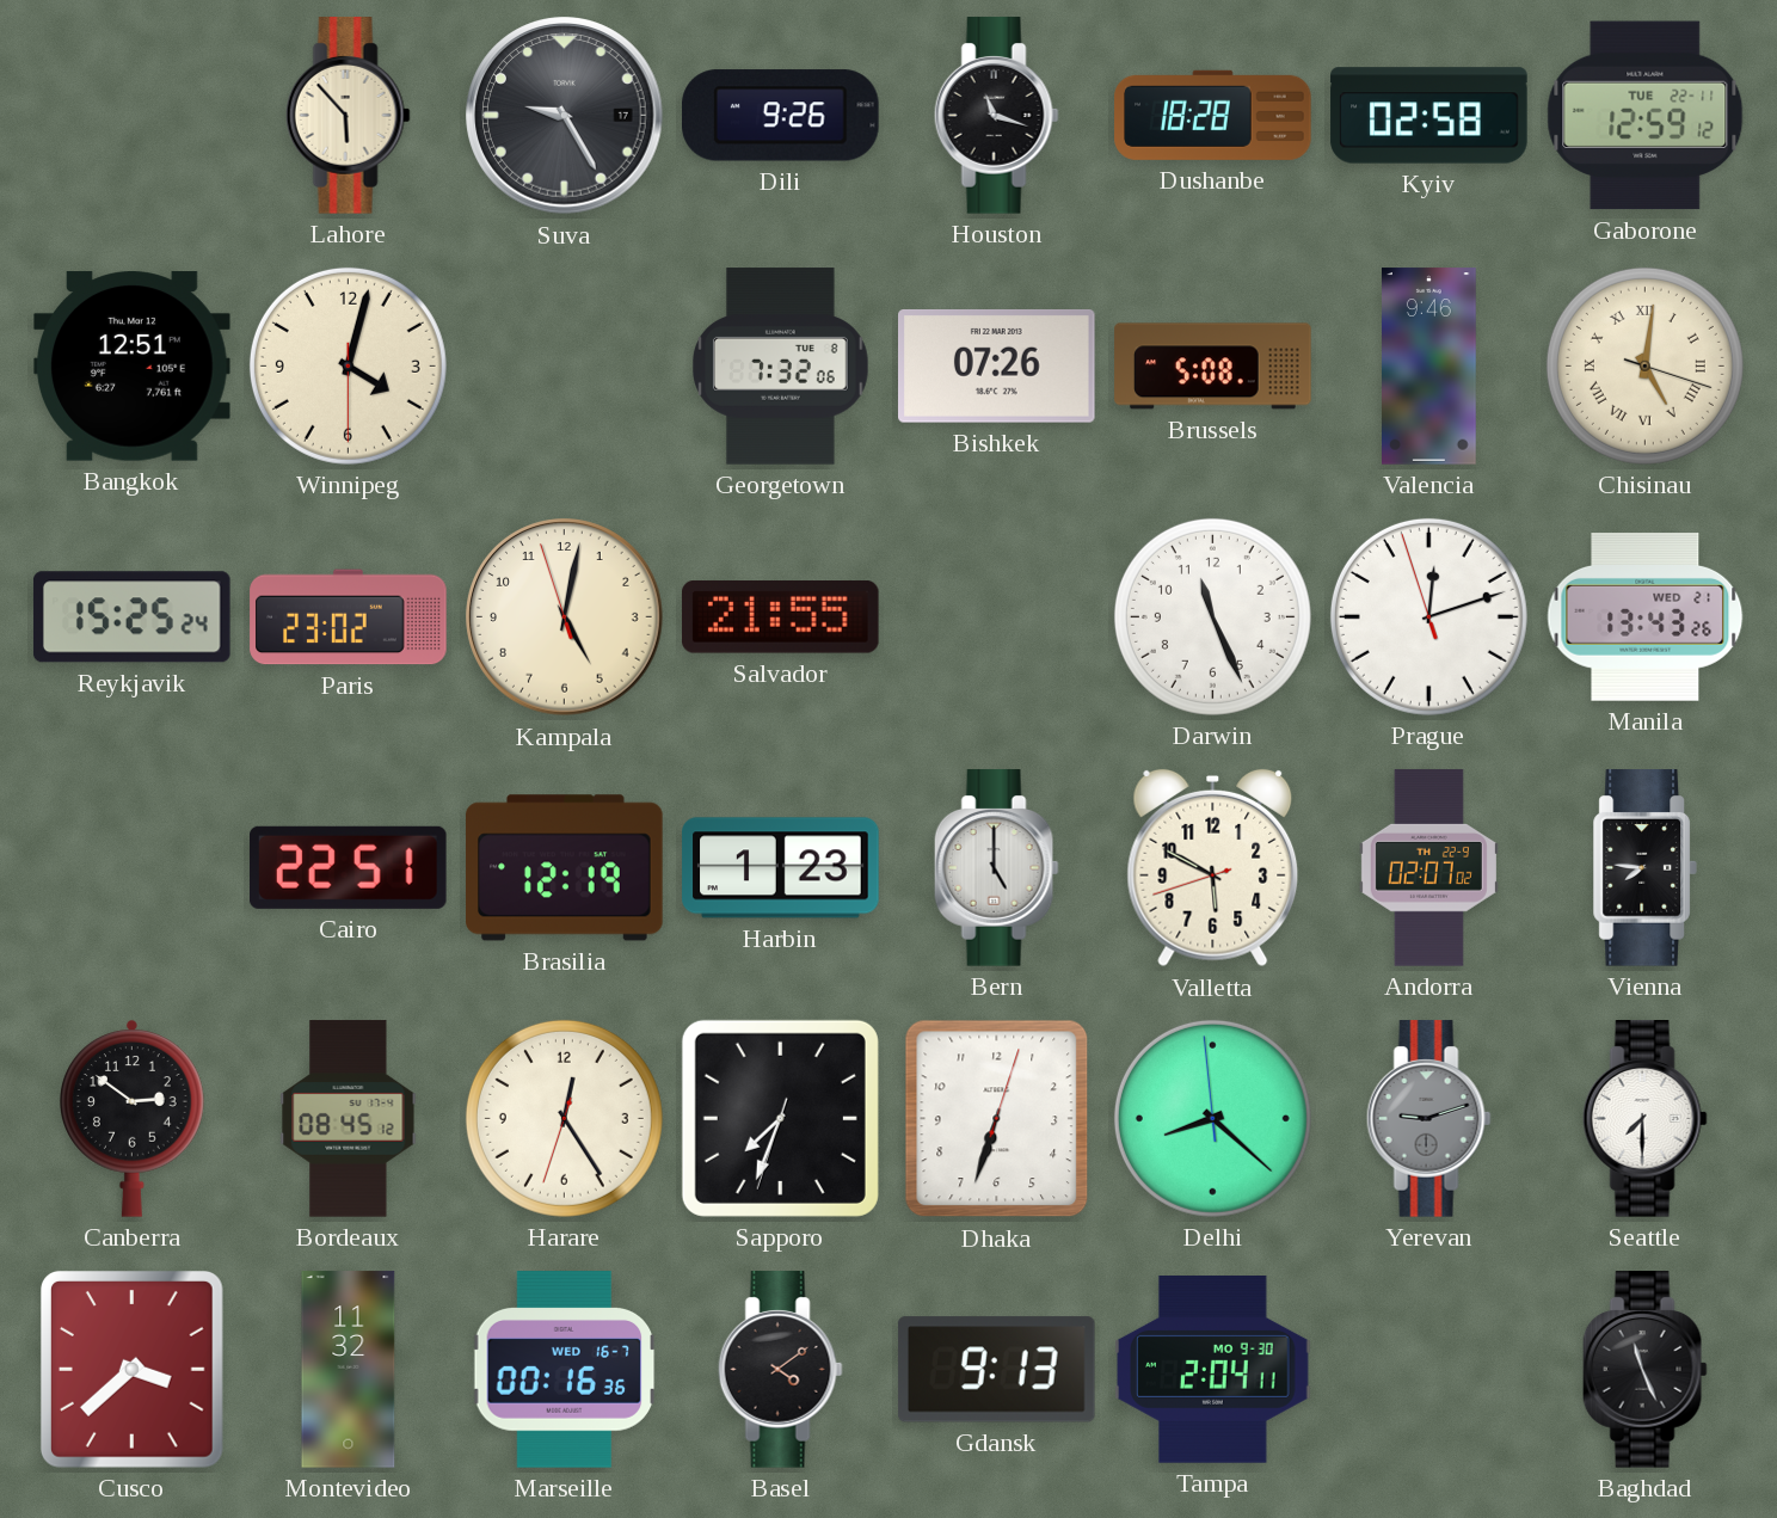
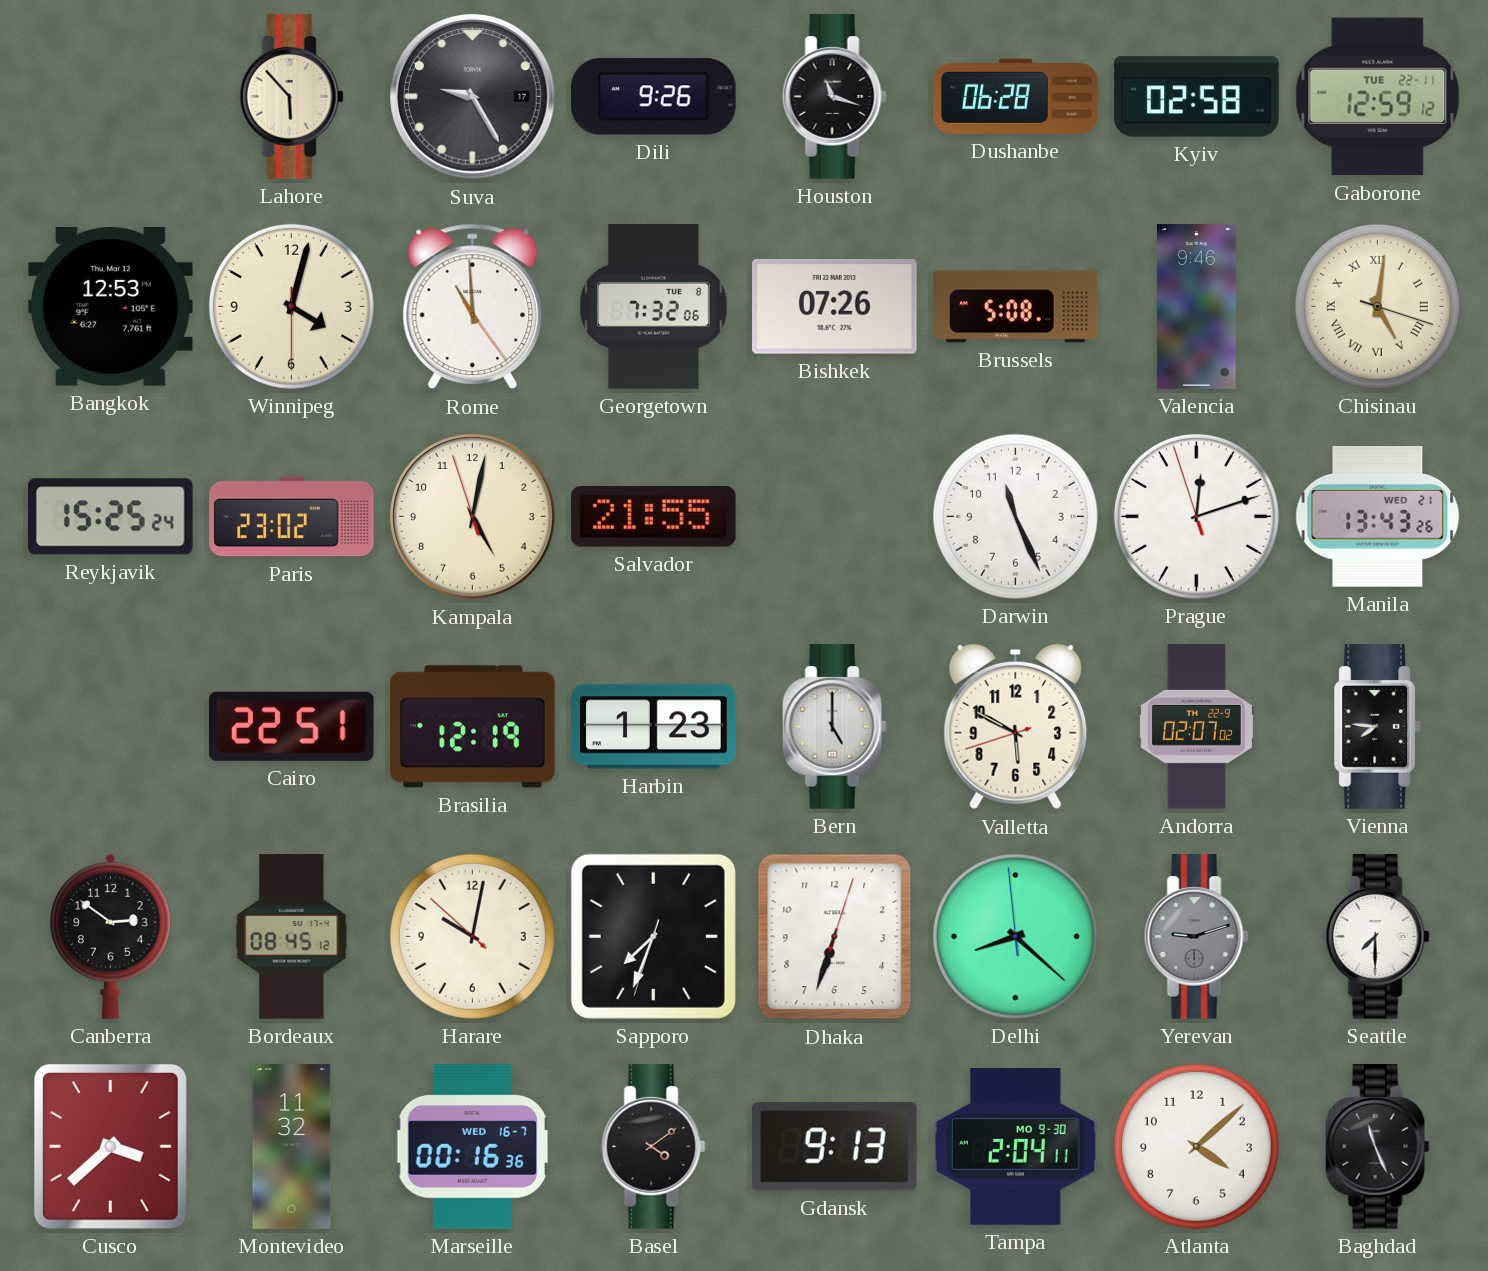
Dushanbe: 18:28 -> 06:28
Bangkok: 12:51 -> 12:53
Rome: none -> 10:59
Harare: 12:24 -> 10:01
Atlanta: none -> 4:08
